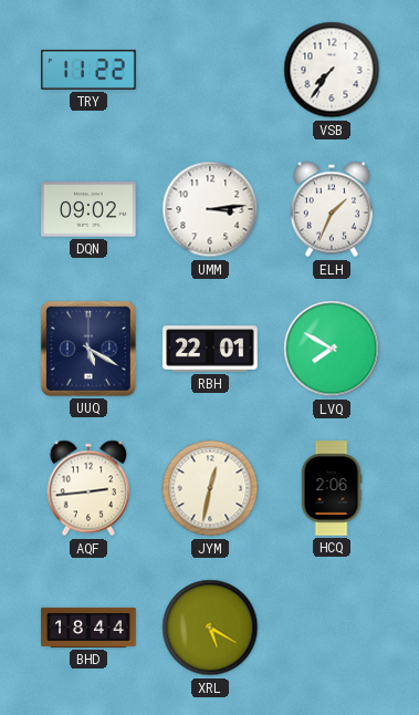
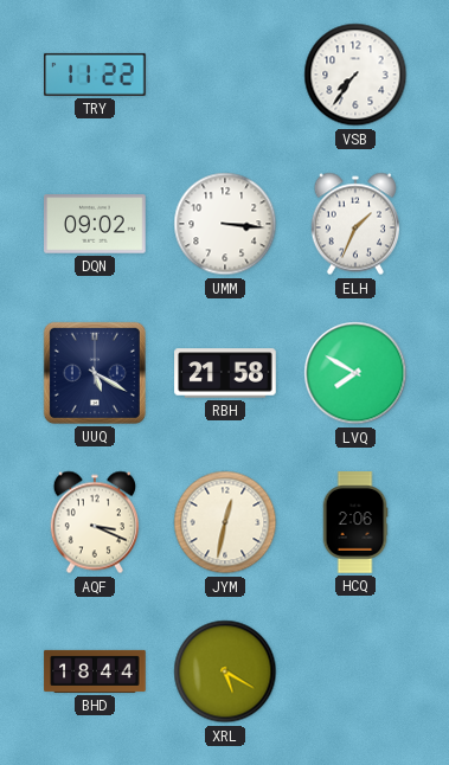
UMM: 3:14 -> 3:16
RBH: 22:01 -> 21:58
AQF: 2:44 -> 3:19
